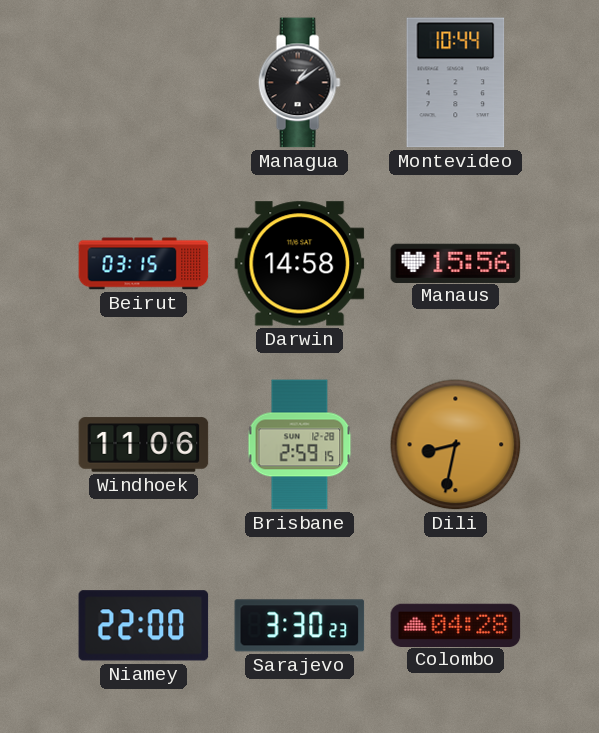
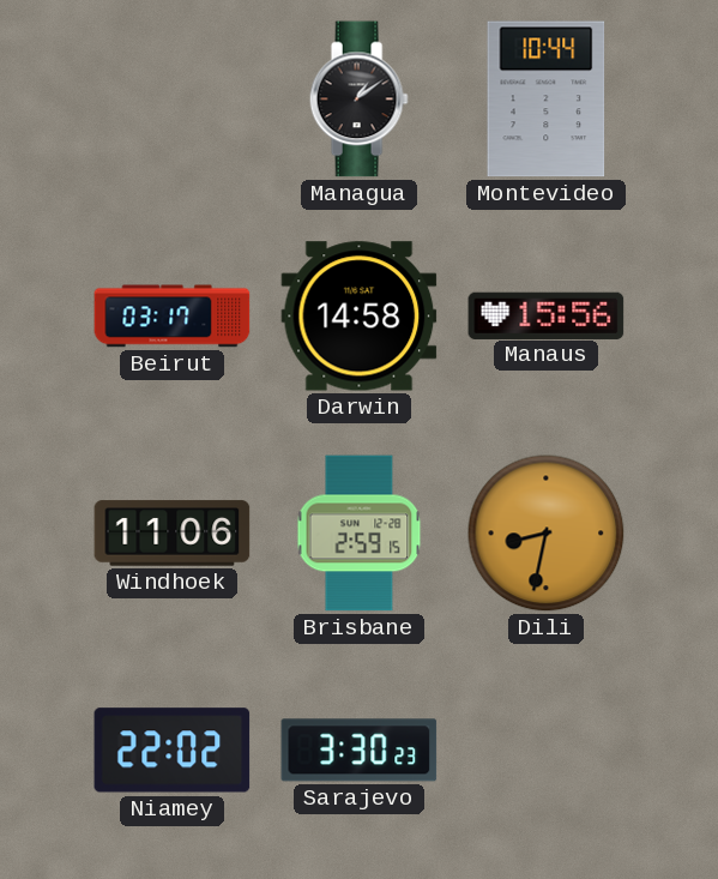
Beirut: 03:15 -> 03:17
Niamey: 22:00 -> 22:02
Colombo: 04:28 -> none
